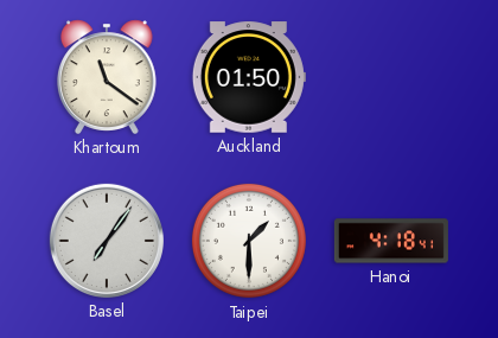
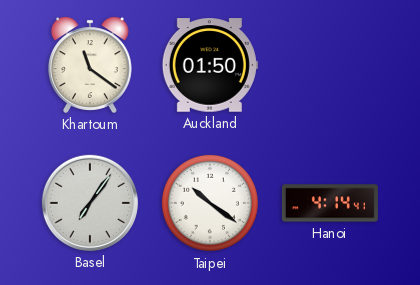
Taipei: 1:30 -> 10:21
Hanoi: 4:18 -> 4:14
